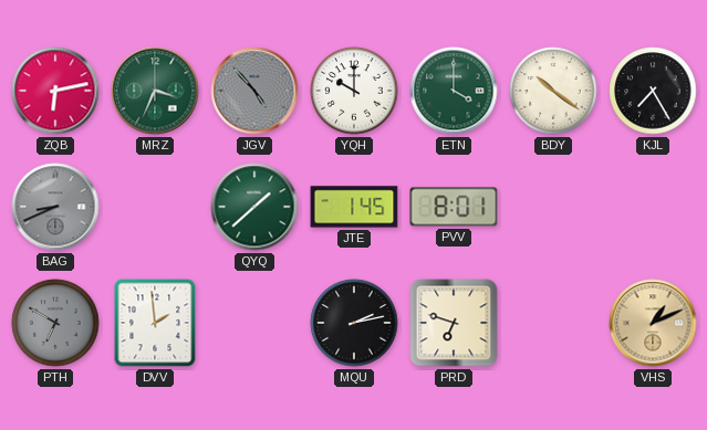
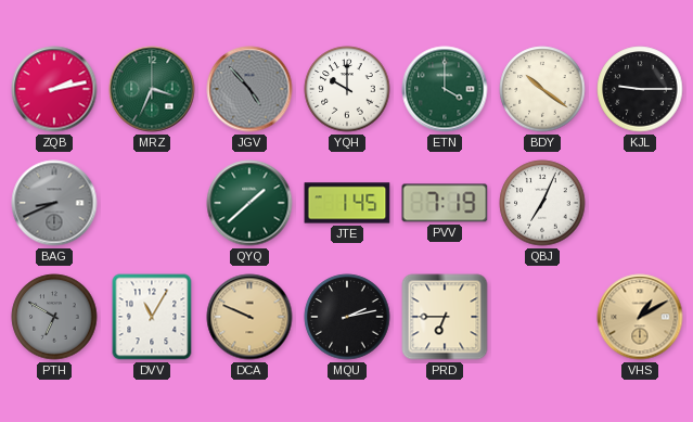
ZQB: 6:13 -> 2:13
KJL: 7:25 -> 9:15
PVV: 8:01 -> 7:19
QBJ: none -> 7:04
DVV: 1:59 -> 11:05
DCA: none -> 9:49
PRD: 6:48 -> 6:45
VHS: 1:11 -> 1:10
